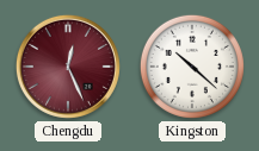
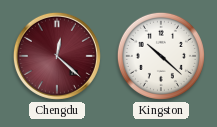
Chengdu: 12:26 -> 12:22
